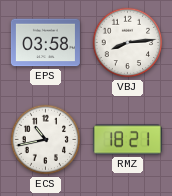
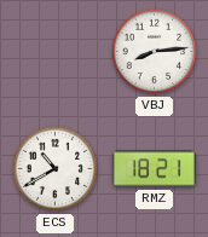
EPS: 03:58 -> none
ECS: 10:43 -> 10:40
